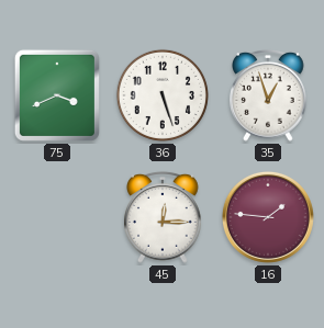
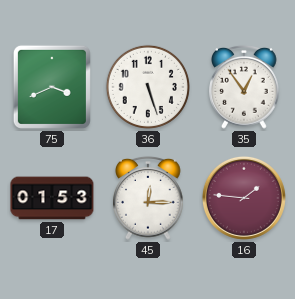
35: 12:57 -> 12:54
17: none -> 01:53
